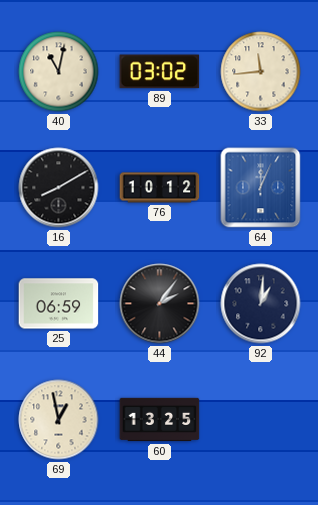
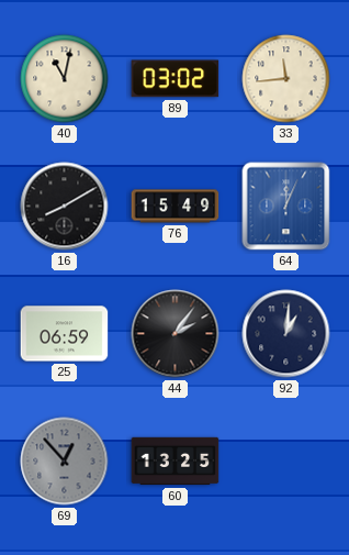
76: 10:12 -> 15:49
69: 12:58 -> 12:53
69 dial: cream -> grey
